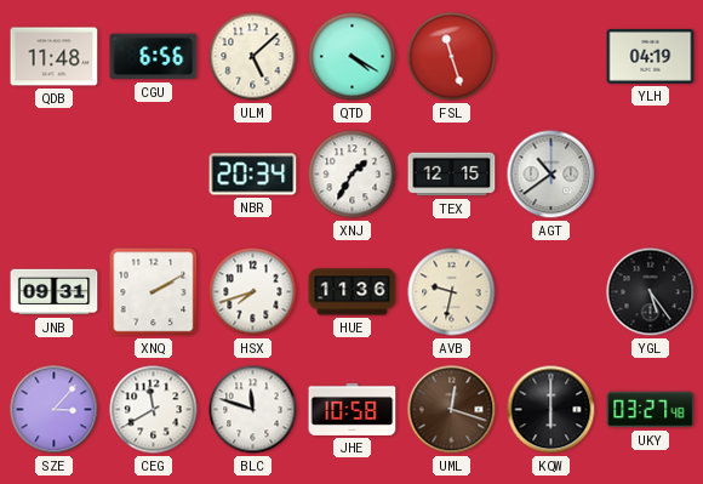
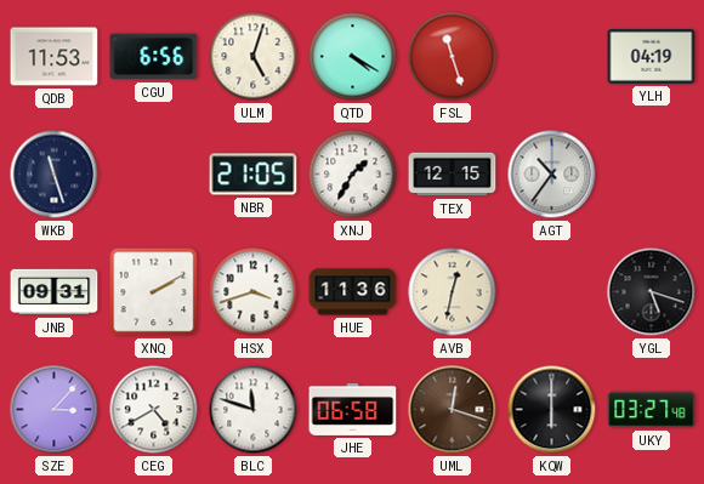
QDB: 11:48 -> 11:53
ULM: 5:08 -> 5:03
WKB: none -> 11:27
NBR: 20:34 -> 21:05
AGT: 10:39 -> 10:36
HSX: 7:42 -> 3:42
AVB: 9:32 -> 12:32
YGL: 5:24 -> 5:18
CEG: 11:40 -> 4:40
JHE: 10:58 -> 06:58
